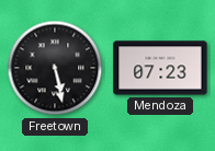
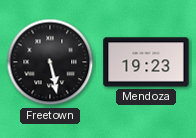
Mendoza: 07:23 -> 19:23
